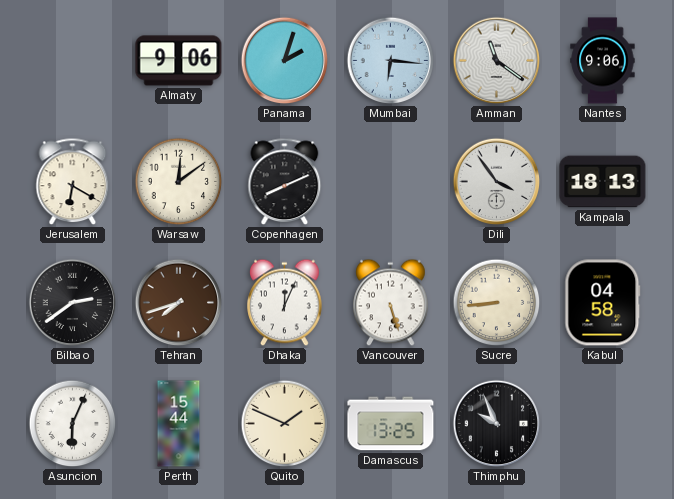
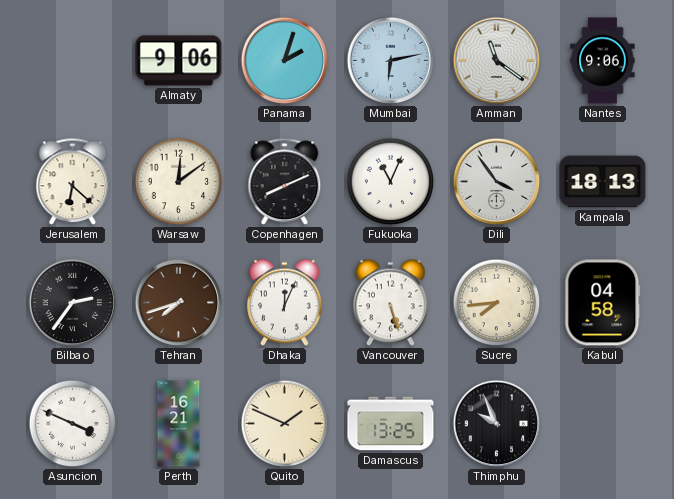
Mumbai: 6:16 -> 6:13
Jerusalem: 6:20 -> 6:22
Fukuoka: none -> 11:04
Bilbao: 2:39 -> 2:36
Sucre: 8:44 -> 7:44
Asuncion: 6:04 -> 3:49
Perth: 15:44 -> 16:21
